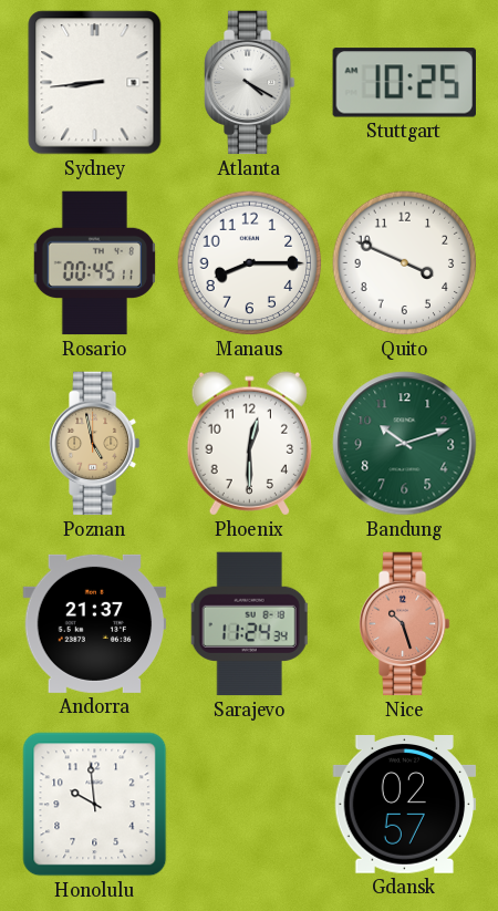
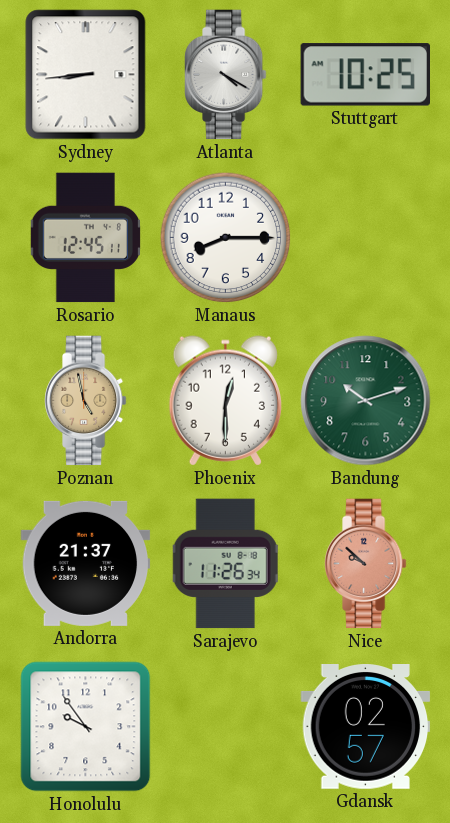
Rosario: 00:45 -> 12:45
Quito: 3:49 -> none
Sarajevo: 11:24 -> 11:26
Nice: 10:27 -> 9:52
Honolulu: 9:59 -> 9:54
